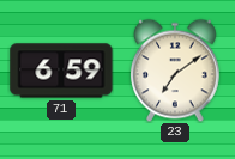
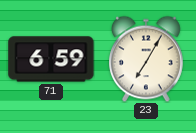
23: 7:09 -> 7:05
